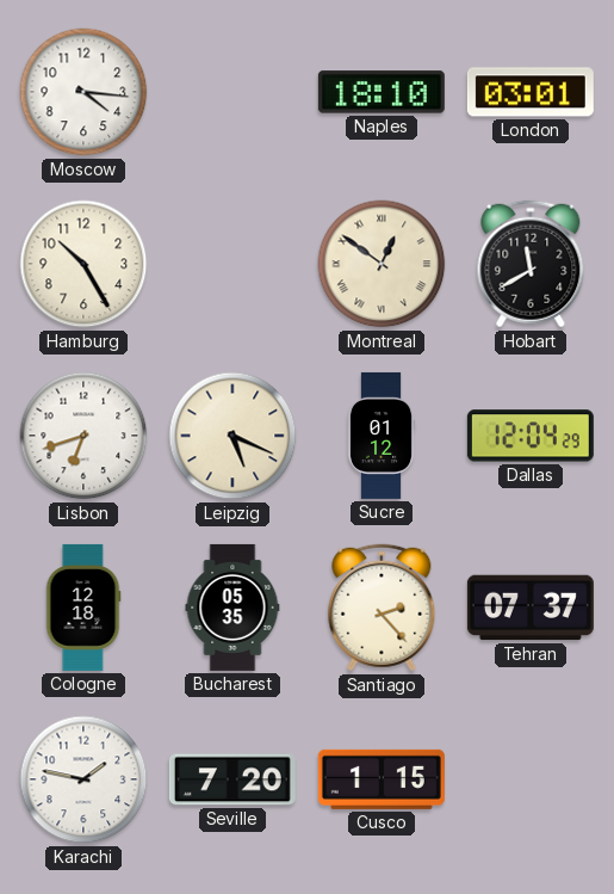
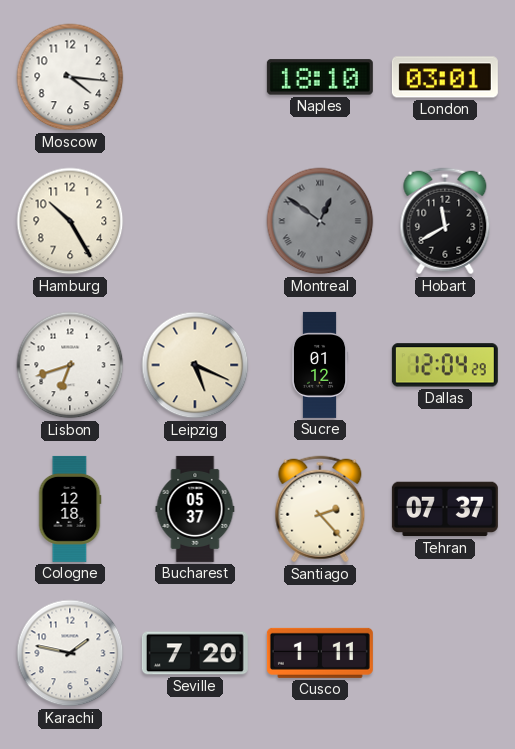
Montreal dial: cream -> grey
Bucharest: 05:35 -> 05:37
Cusco: 1:15 -> 1:11
